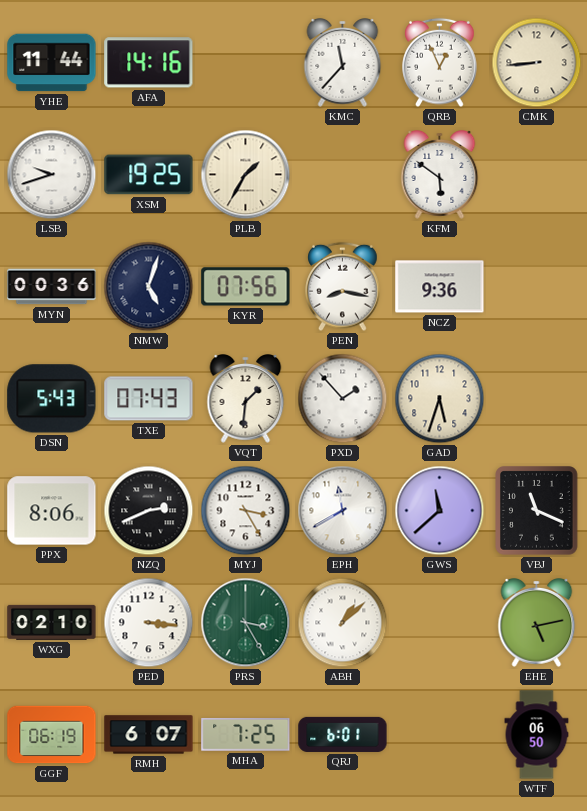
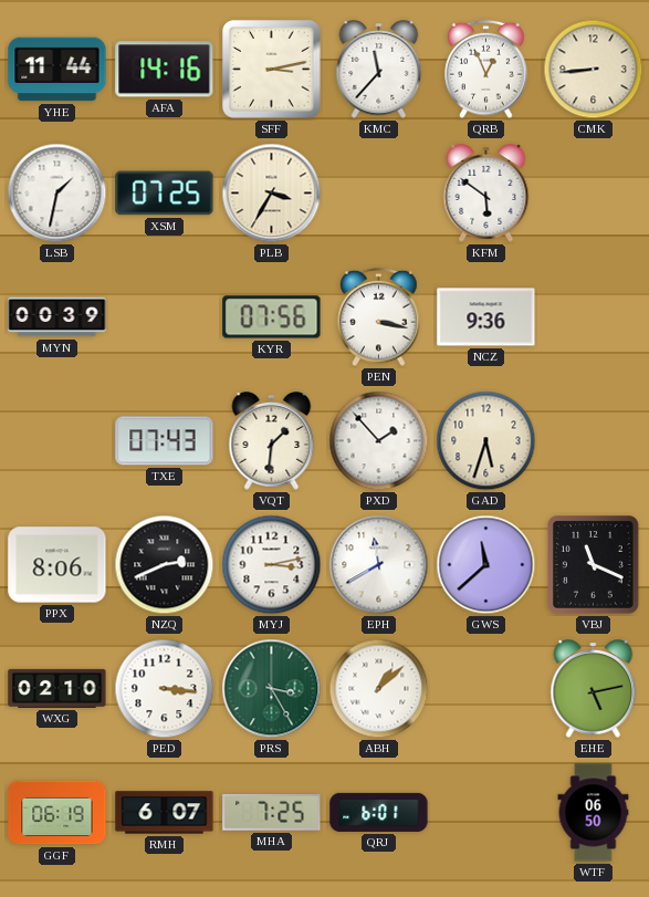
SFF: none -> 3:13
LSB: 9:42 -> 1:32
XSM: 19:25 -> 07:25
PLB: 1:35 -> 3:35
MYN: 00:36 -> 00:39
NMW: 5:03 -> none
PEN: 8:17 -> 3:17
DSN: 5:43 -> none
MYJ: 3:25 -> 3:13
